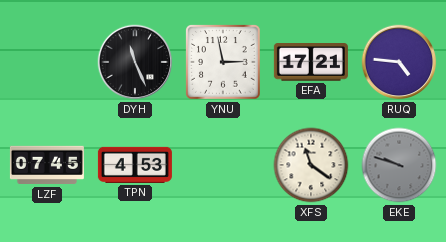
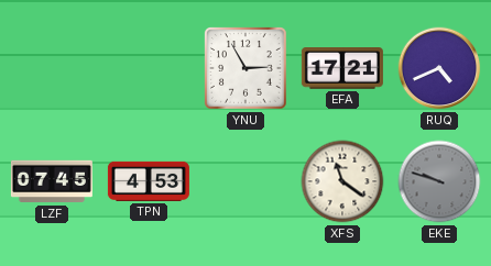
DYH: 11:26 -> none
YNU: 2:58 -> 2:55
RUQ: 4:46 -> 4:41
